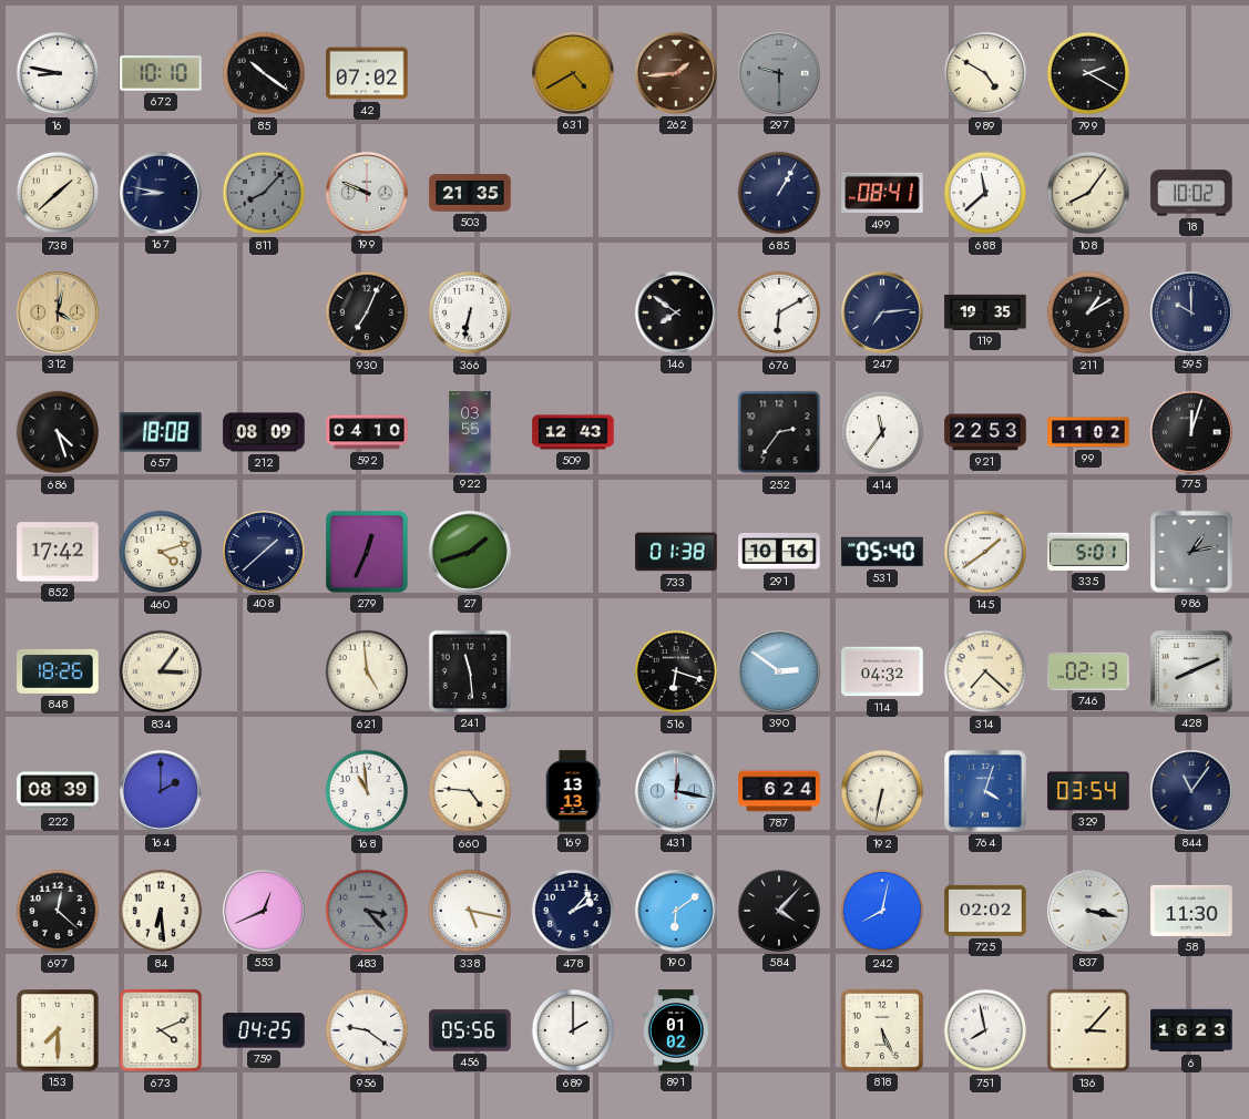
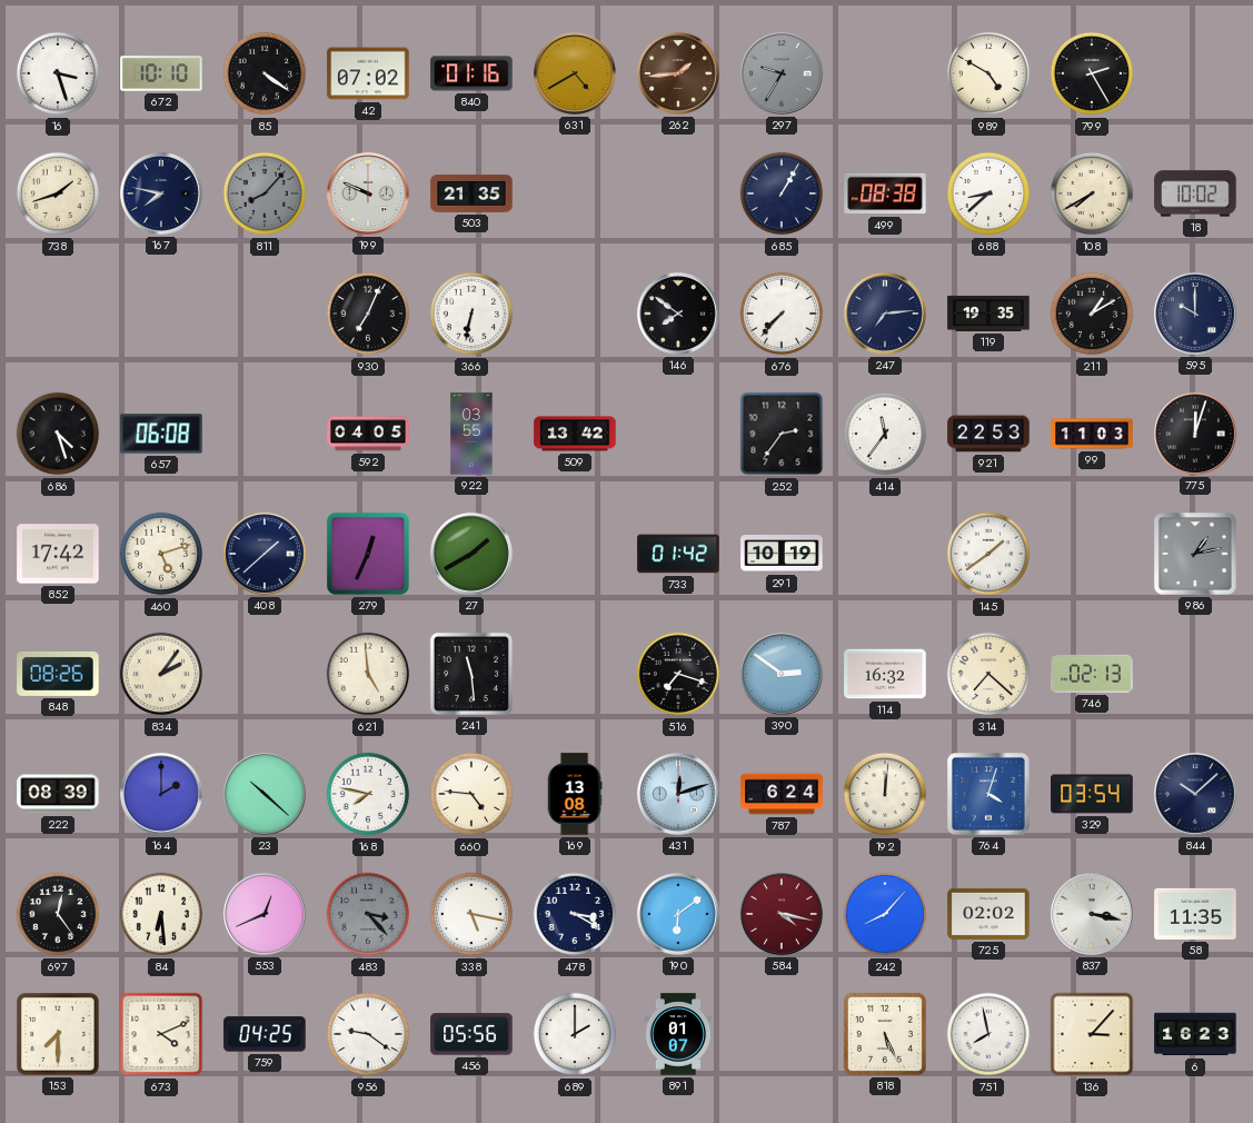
16: 8:47 -> 3:27
85: 10:21 -> 4:21
840: none -> 01:16
297: 9:30 -> 9:35
799: 2:20 -> 2:25
738: 1:38 -> 1:42
167: 8:47 -> 7:47
499: 08:41 -> 08:38
688: 11:38 -> 8:38
108: 8:06 -> 7:40
312: 4:02 -> none
676: 6:10 -> 7:37
657: 18:08 -> 06:08
212: 08:09 -> none
592: 04:10 -> 04:05
509: 12:43 -> 13:42
99: 11:02 -> 11:03
460: 4:12 -> 5:12
27: 1:42 -> 1:40
733: 01:38 -> 01:42
291: 10:16 -> 10:19
531: 05:40 -> none
335: 5:01 -> none
848: 18:26 -> 08:26
834: 3:06 -> 2:06
516: 6:18 -> 7:18
114: 04:32 -> 16:32
428: 8:11 -> none
23: none -> 10:22
168: 10:59 -> 7:47
169: 13:13 -> 13:08
431: 12:17 -> 12:12
192: 6:32 -> 12:01
844: 11:06 -> 10:08
697: 12:22 -> 12:24
478: 2:07 -> 3:20
584: 4:07 -> 4:17
584 dial: black -> burgundy
242: 8:02 -> 8:07
58: 11:30 -> 11:35
891: 01:02 -> 01:07
